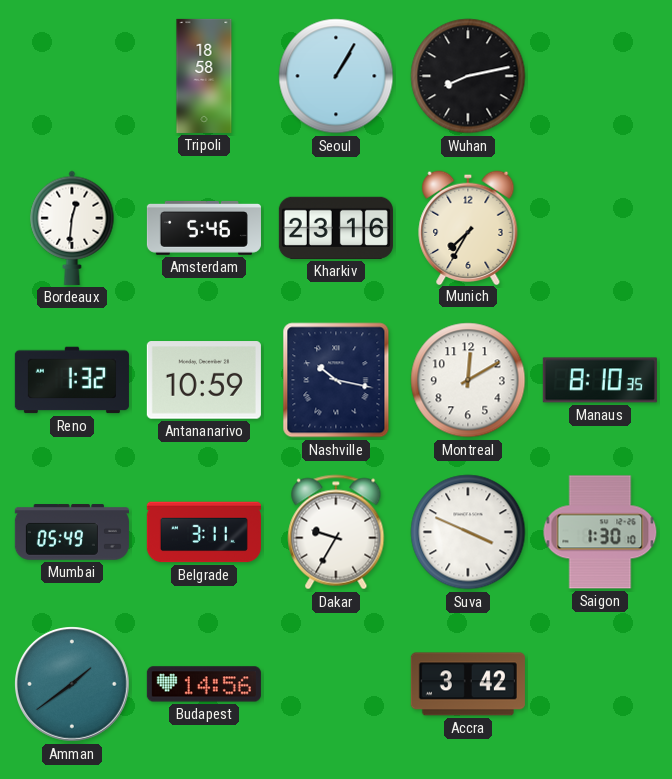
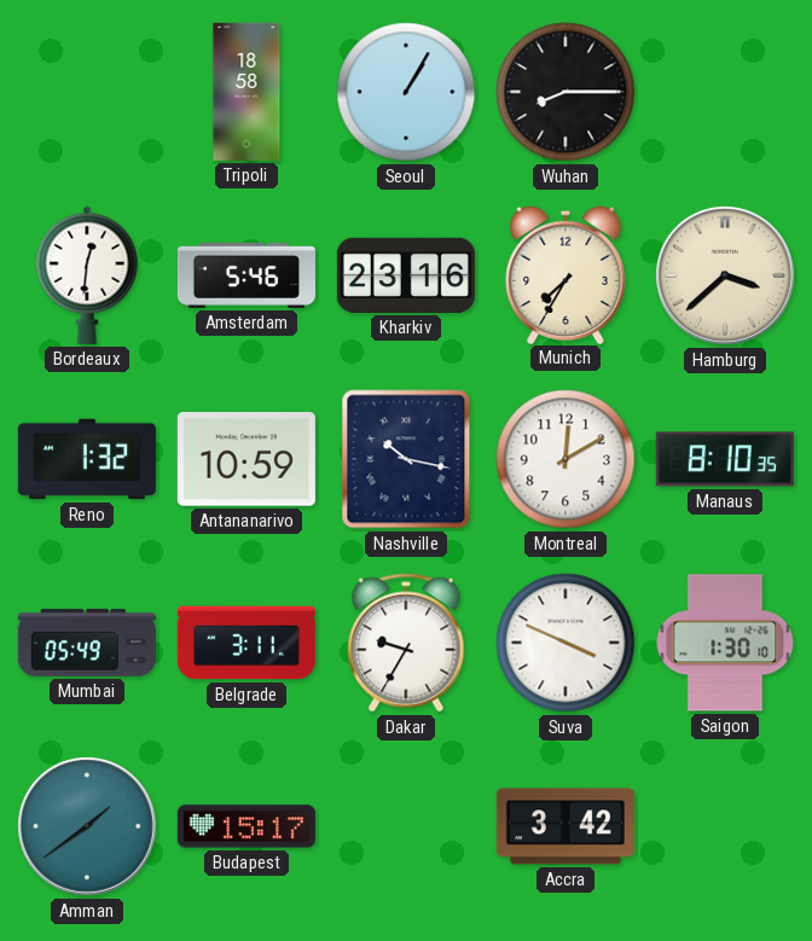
Wuhan: 8:13 -> 8:15
Hamburg: none -> 3:38
Budapest: 14:56 -> 15:17
